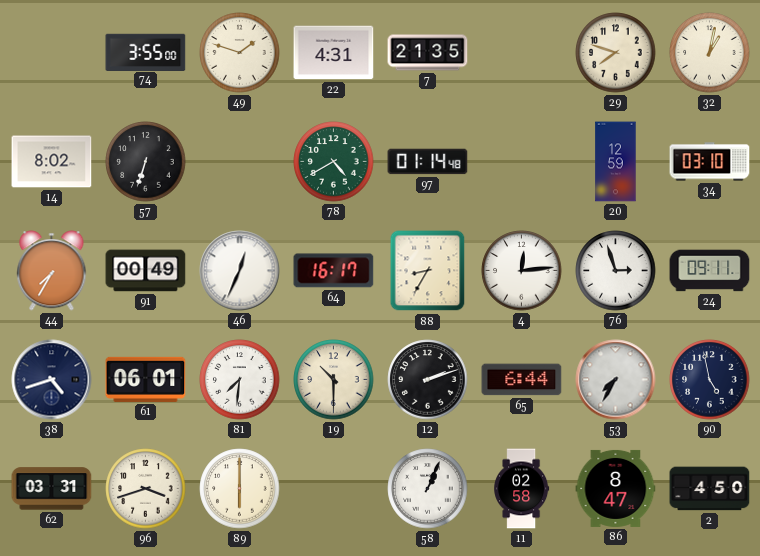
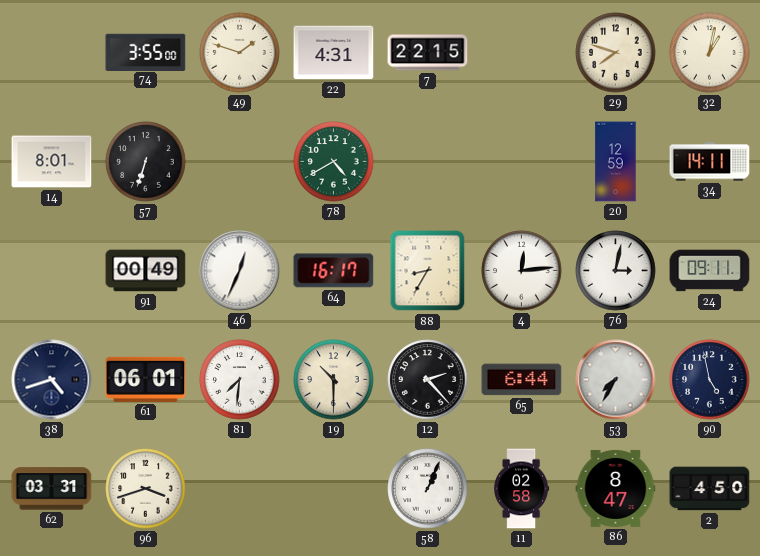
7: 21:35 -> 22:15
14: 8:02 -> 8:01
97: 01:14 -> none
34: 03:10 -> 14:11
44: 7:35 -> none
76: 2:57 -> 3:02
12: 2:12 -> 2:23
89: 6:00 -> none
